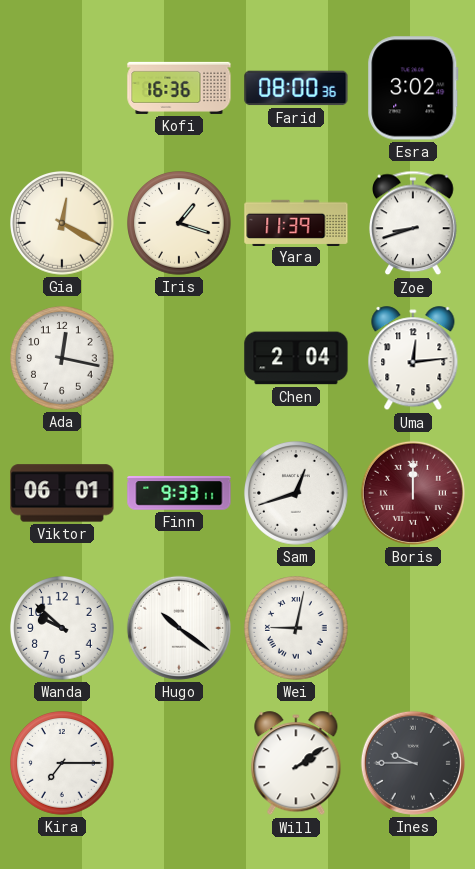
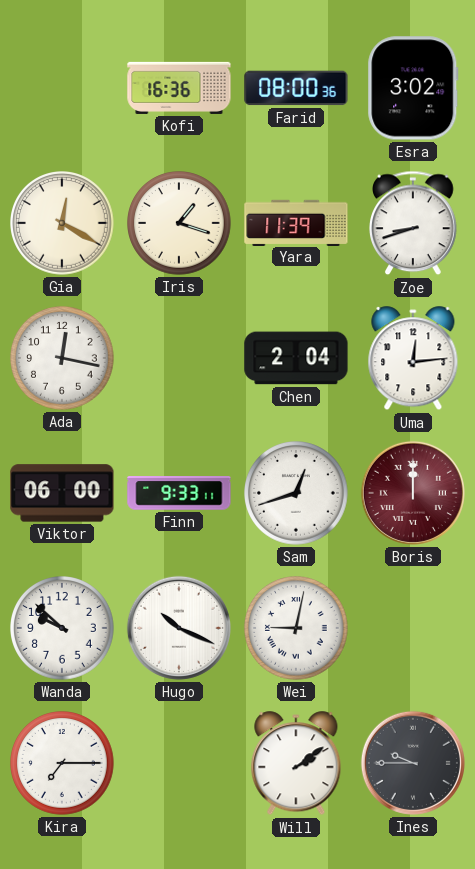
Viktor: 06:01 -> 06:00
Hugo: 10:21 -> 10:19
